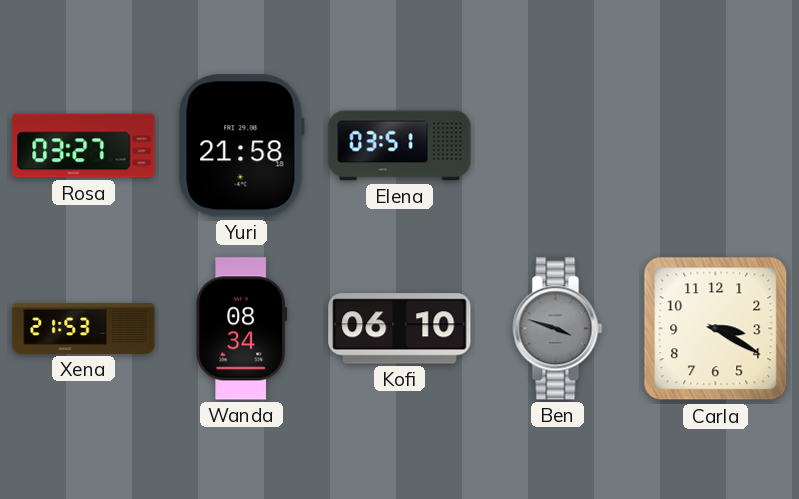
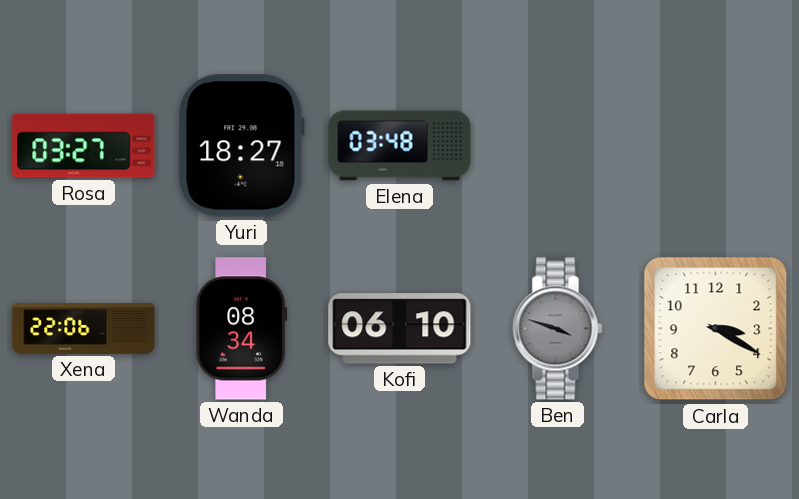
Yuri: 21:58 -> 18:27
Elena: 03:51 -> 03:48
Xena: 21:53 -> 22:06
